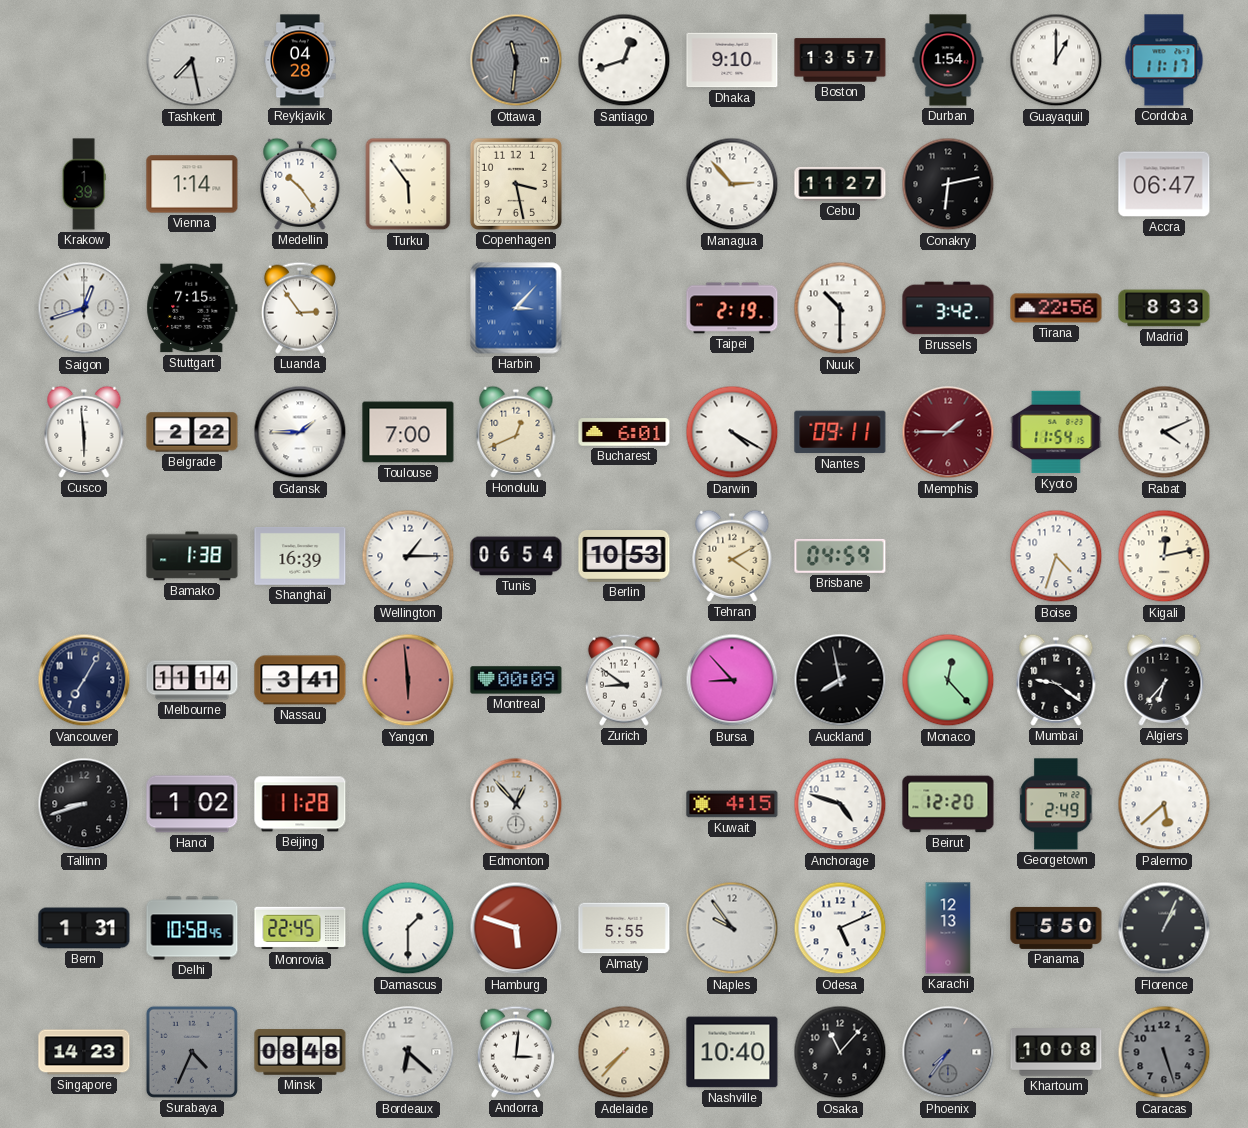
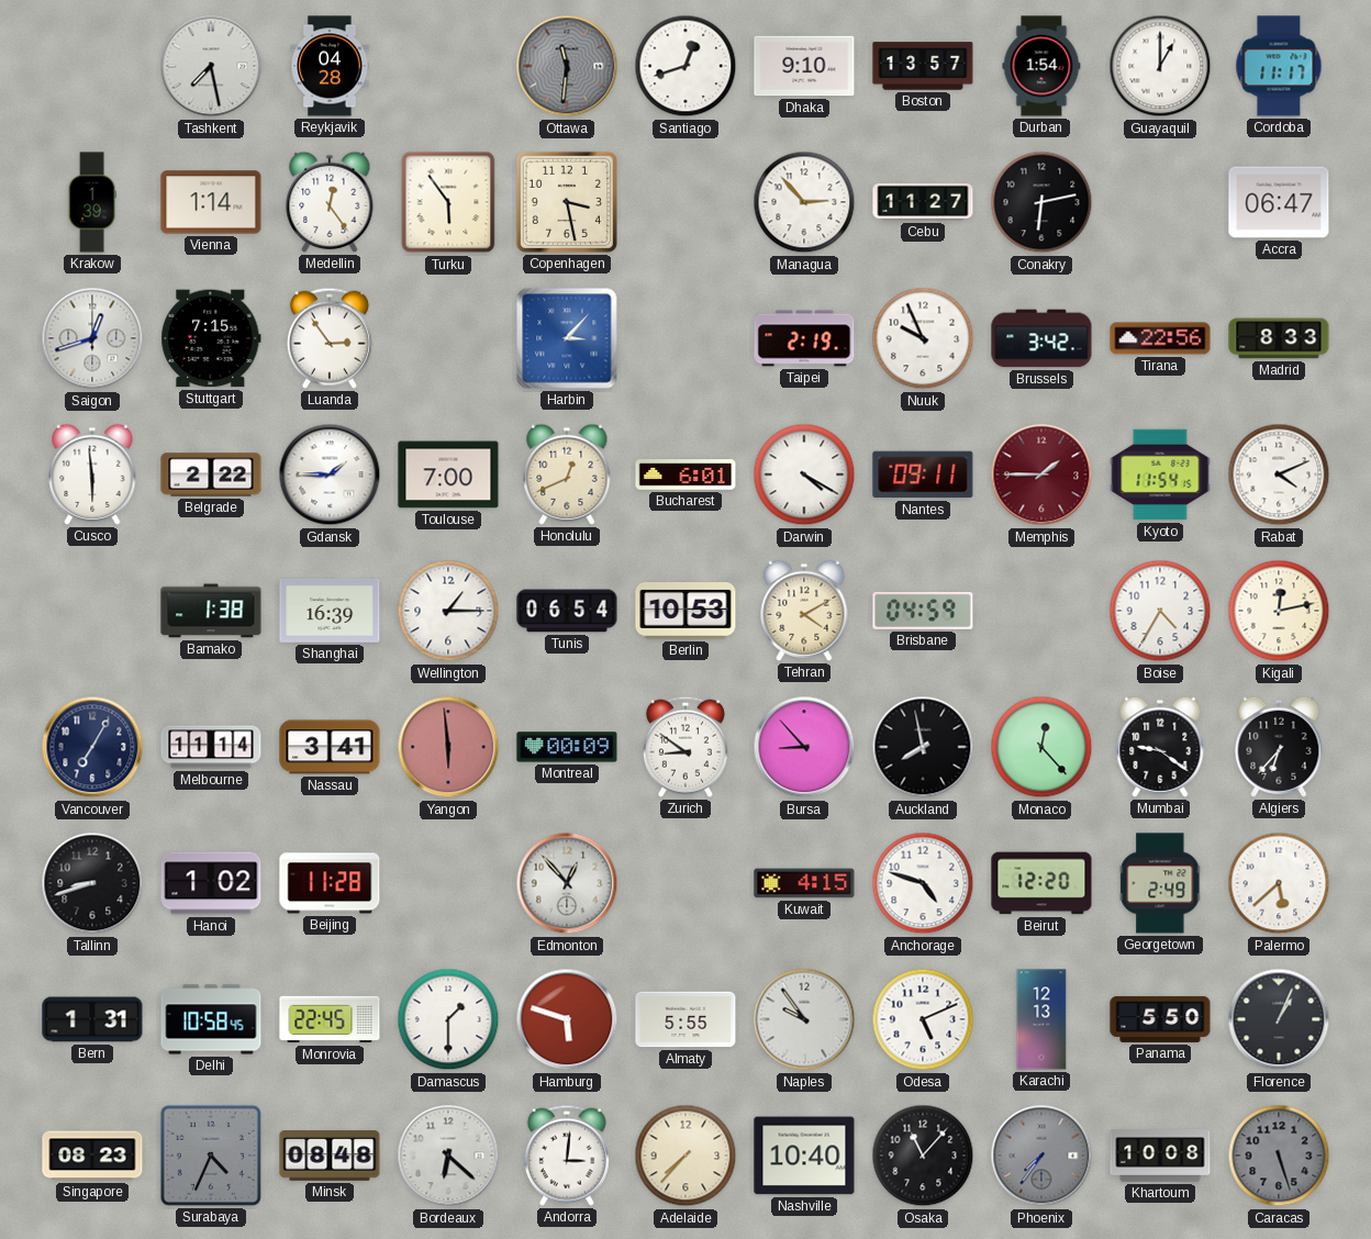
Medellin: 10:24 -> 12:24
Nuuk: 10:30 -> 9:56
Boise: 4:33 -> 4:35
Singapore: 14:23 -> 08:23
